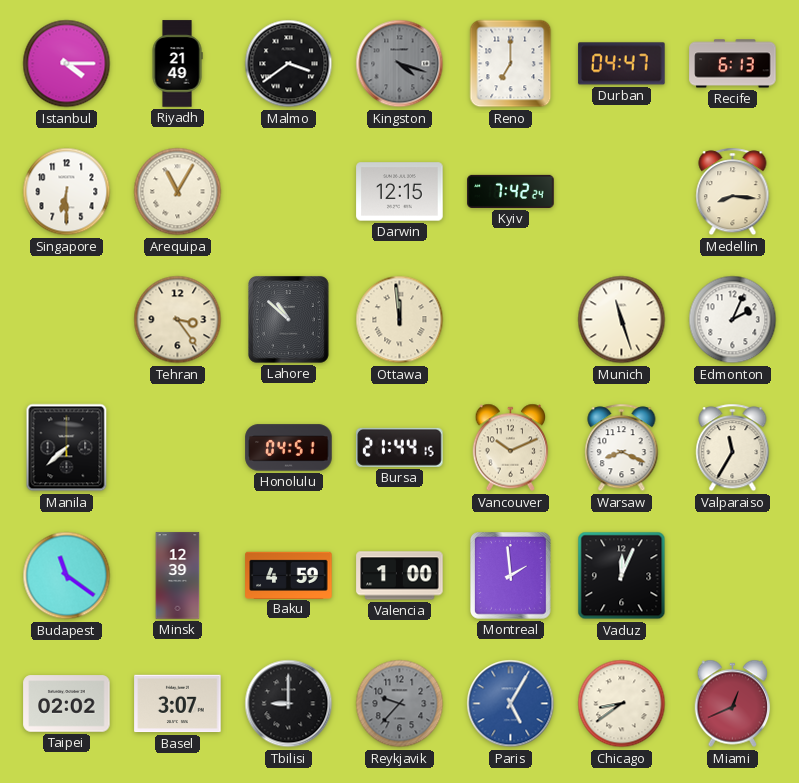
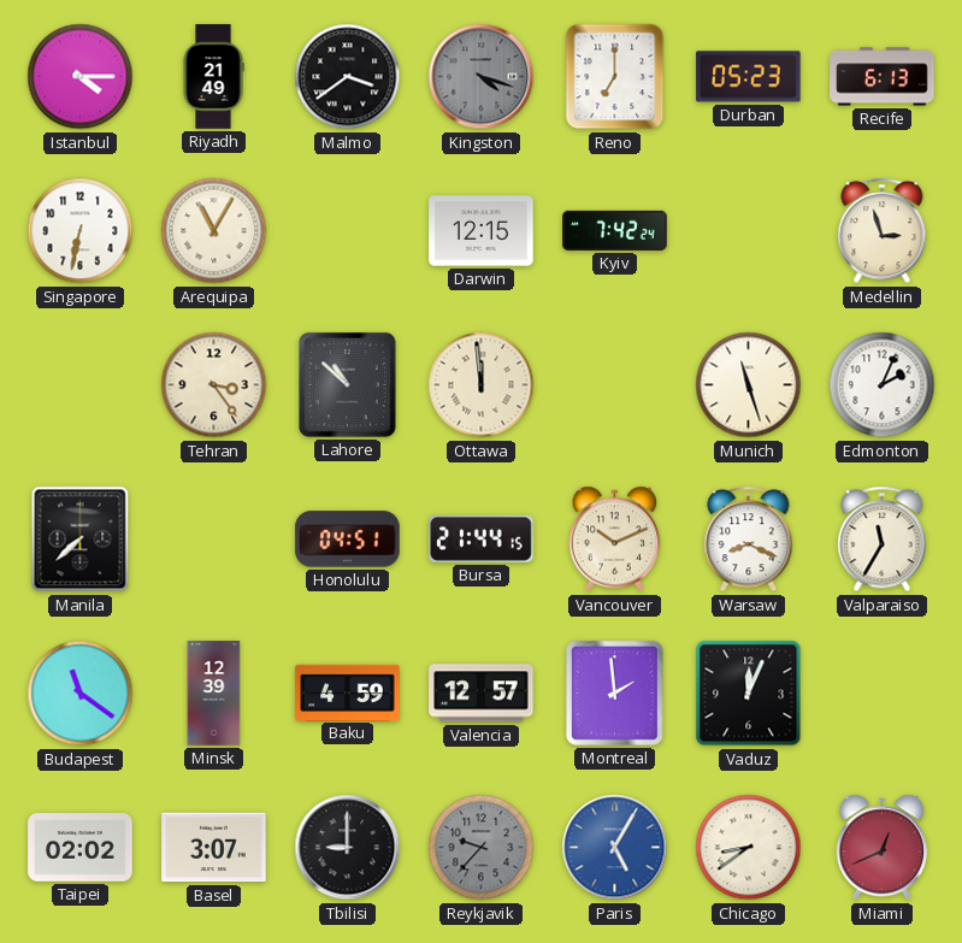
Durban: 04:47 -> 05:23
Singapore: 6:30 -> 6:32
Medellin: 8:16 -> 2:57
Valencia: 1:00 -> 12:57
